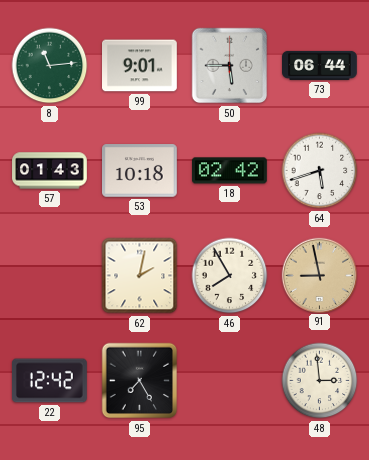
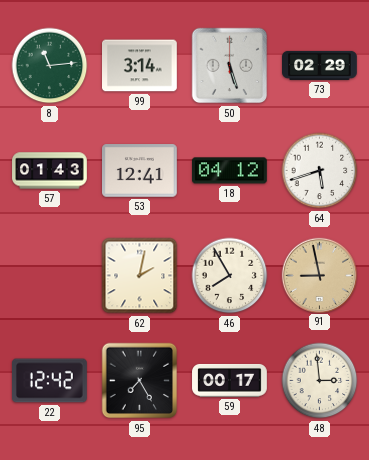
99: 9:01 -> 3:14
50: 5:45 -> 5:27
73: 06:44 -> 02:29
53: 10:18 -> 12:41
18: 02:42 -> 04:12
59: none -> 00:17
